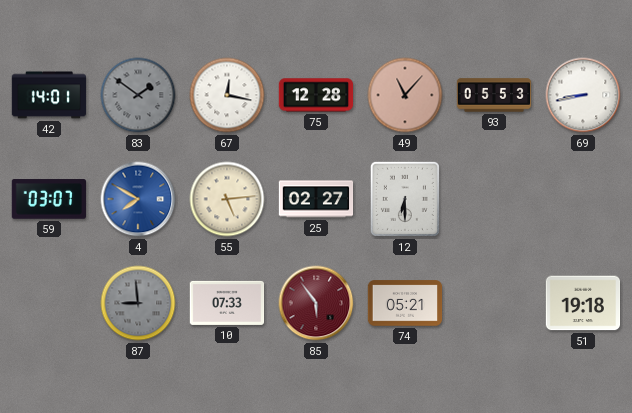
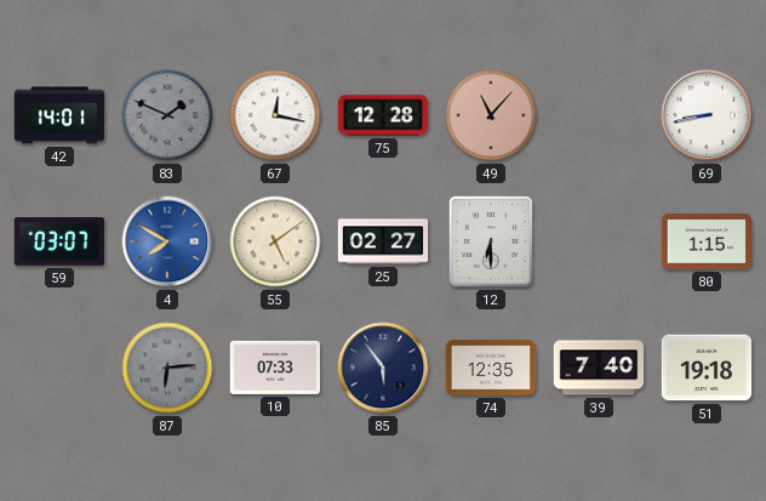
83: 1:51 -> 1:49
93: 05:53 -> none
55: 5:14 -> 5:09
80: none -> 1:15
87: 8:59 -> 6:14
85 dial: burgundy -> navy
74: 05:21 -> 12:35
39: none -> 7:40
